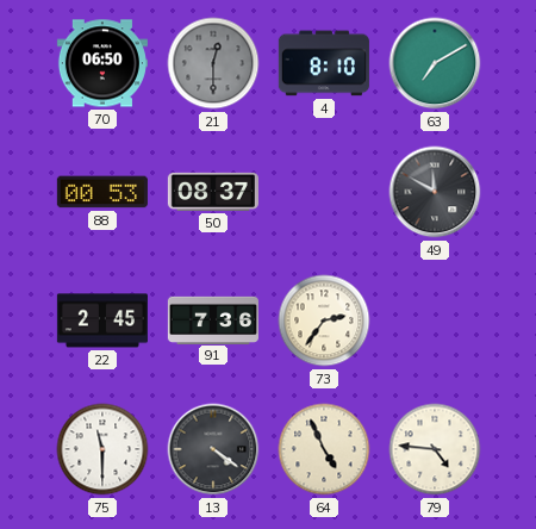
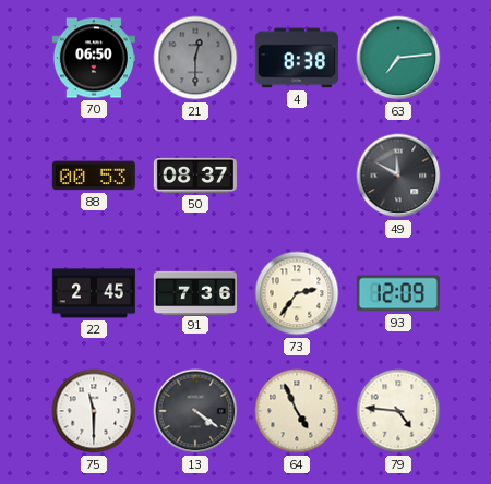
4: 8:10 -> 8:38
63: 7:10 -> 7:14
93: none -> 12:09
